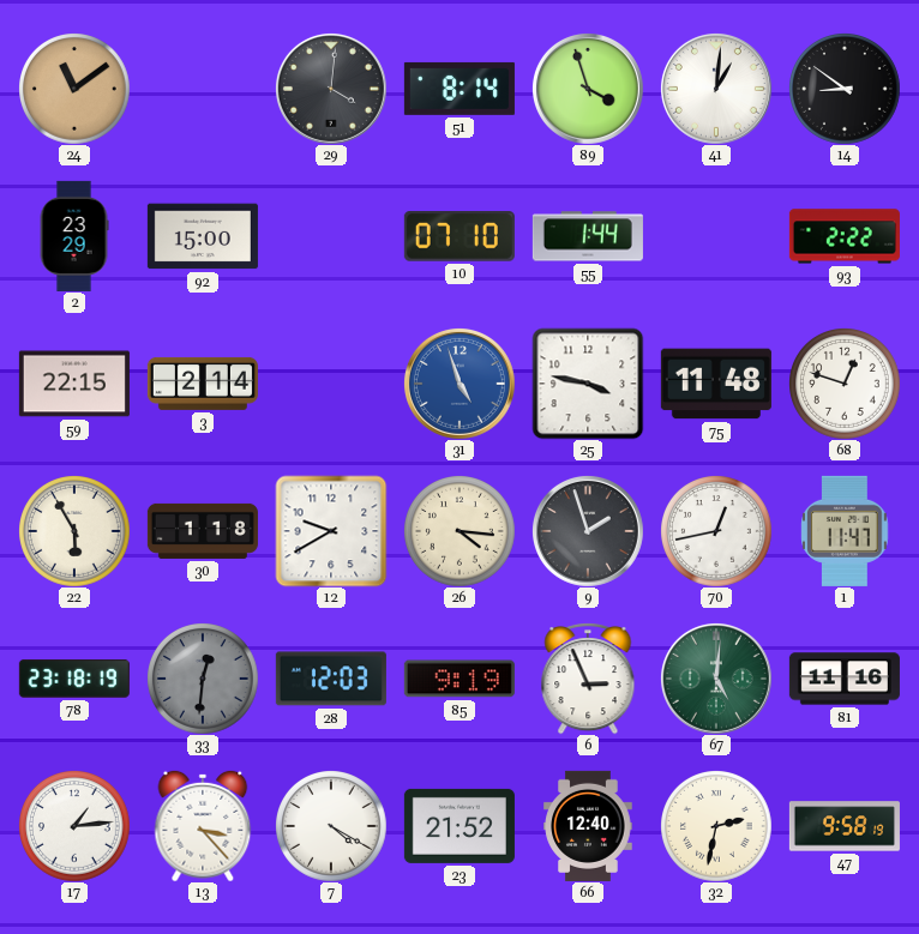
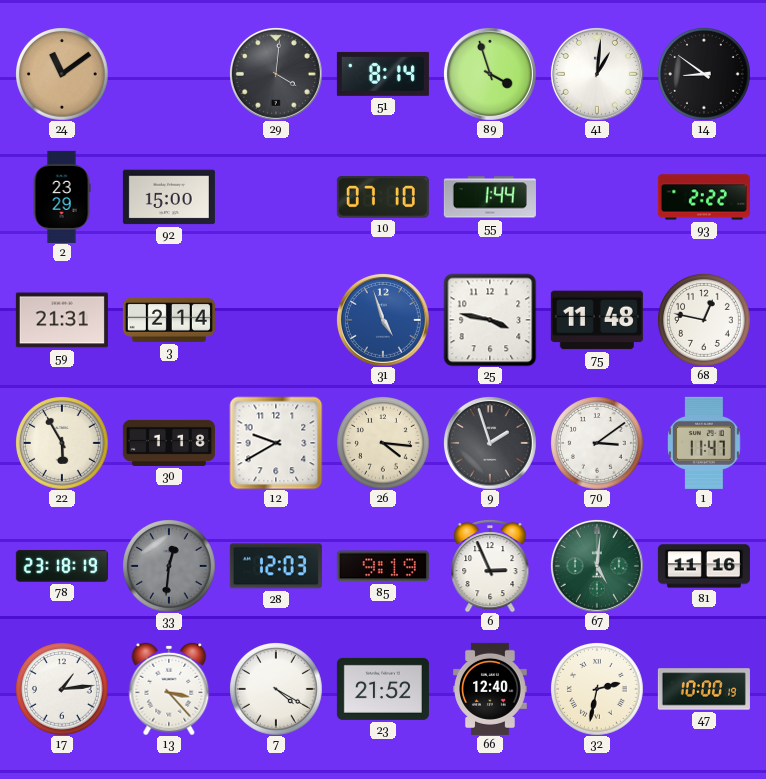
59: 22:15 -> 21:31
68: 12:48 -> 12:47
70: 12:43 -> 3:09
47: 9:58 -> 10:00
